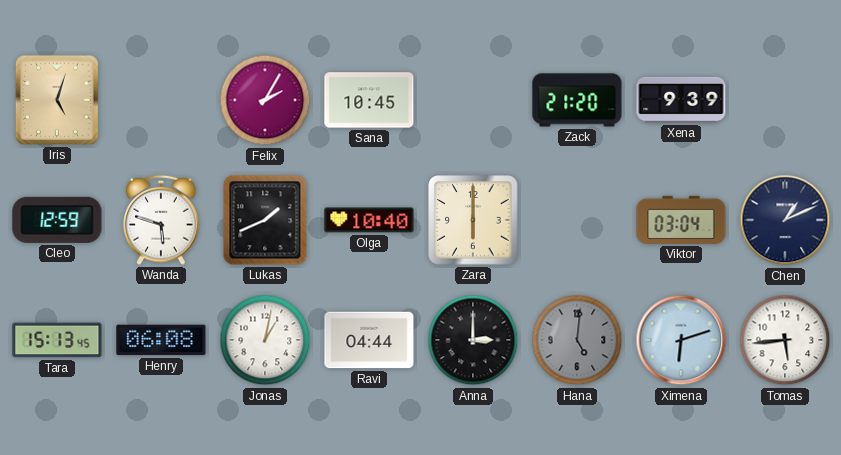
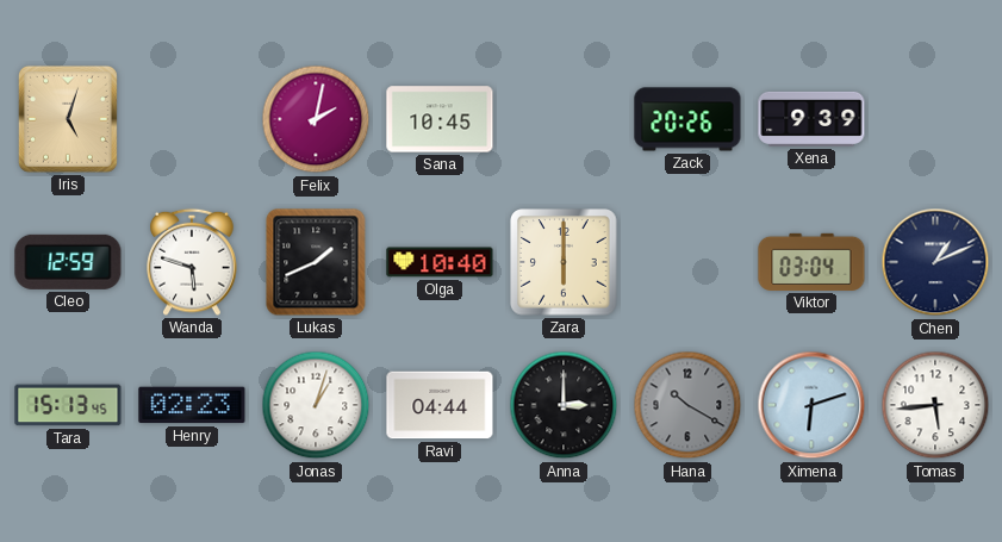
Felix: 2:05 -> 2:02
Zack: 21:20 -> 20:26
Henry: 06:08 -> 02:23
Jonas: 1:02 -> 1:03
Hana: 5:01 -> 10:20
